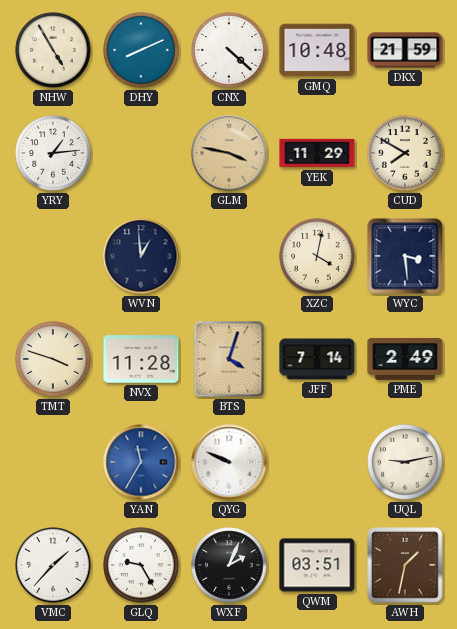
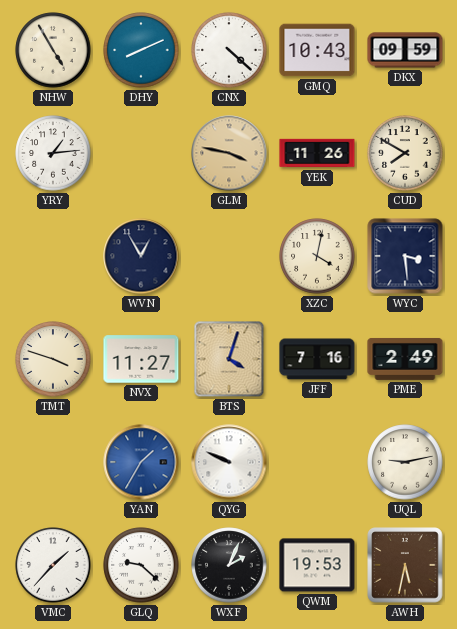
GMQ: 10:48 -> 10:43
DKX: 21:59 -> 09:59
YEK: 11:29 -> 11:26
WVN: 12:59 -> 12:55
NVX: 11:28 -> 11:27
JFF: 7:14 -> 7:16
YAN: 11:35 -> 1:35
GLQ: 9:25 -> 9:22
QWM: 03:51 -> 19:53
AWH: 1:32 -> 5:32
